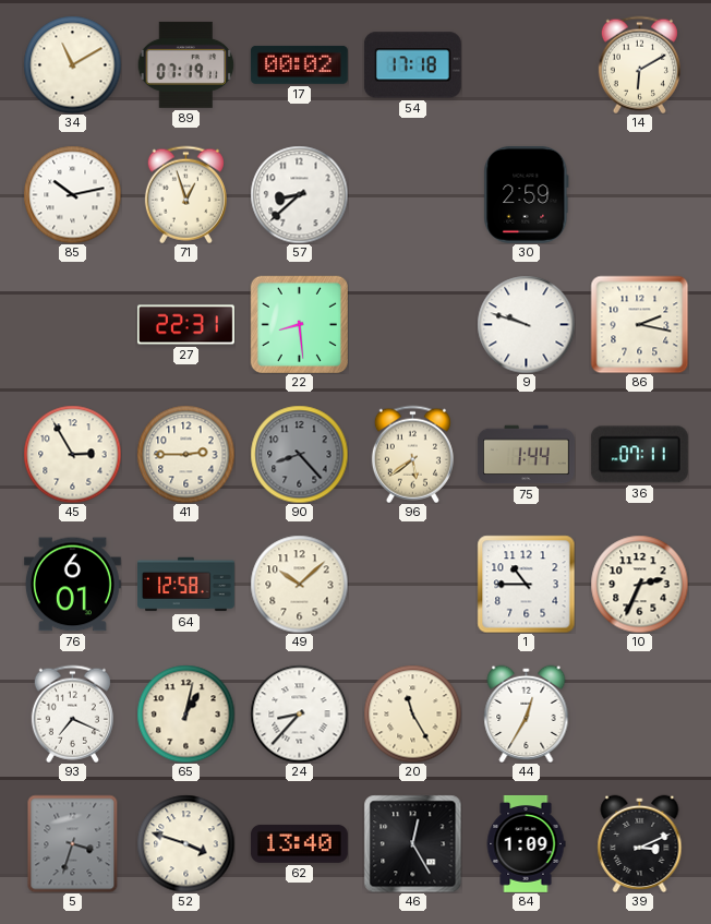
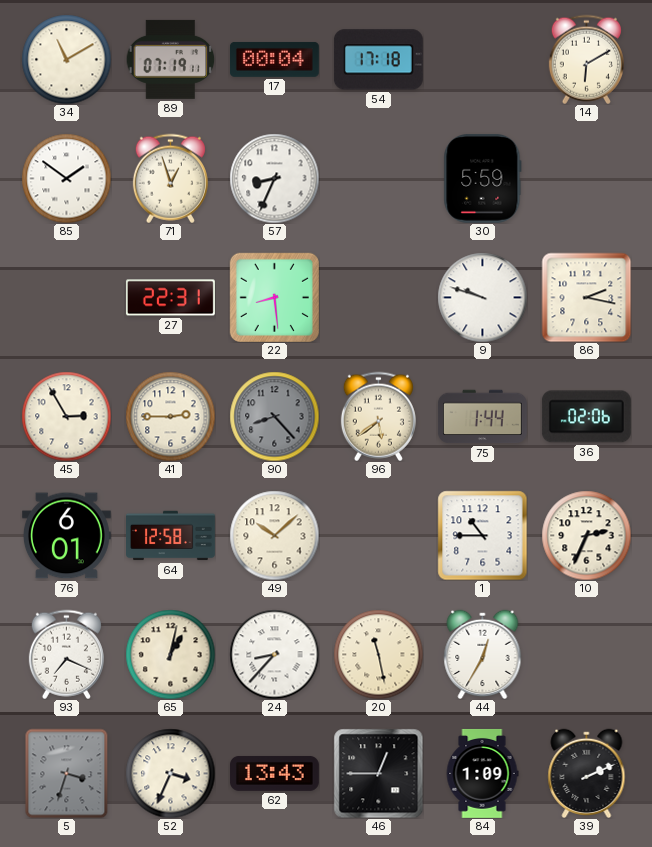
17: 00:02 -> 00:04
85: 10:13 -> 1:51
57: 8:38 -> 8:34
30: 2:59 -> 5:59
36: 07:11 -> 02:06
20: 11:25 -> 11:28
52: 3:48 -> 3:34
62: 13:40 -> 13:43
46: 12:25 -> 12:45
39: 3:11 -> 2:11
